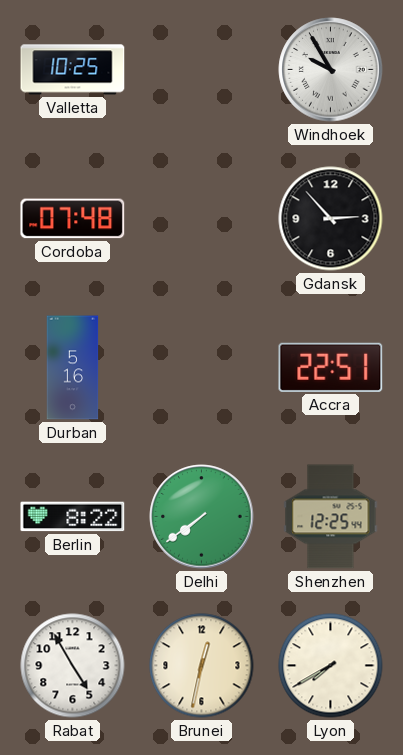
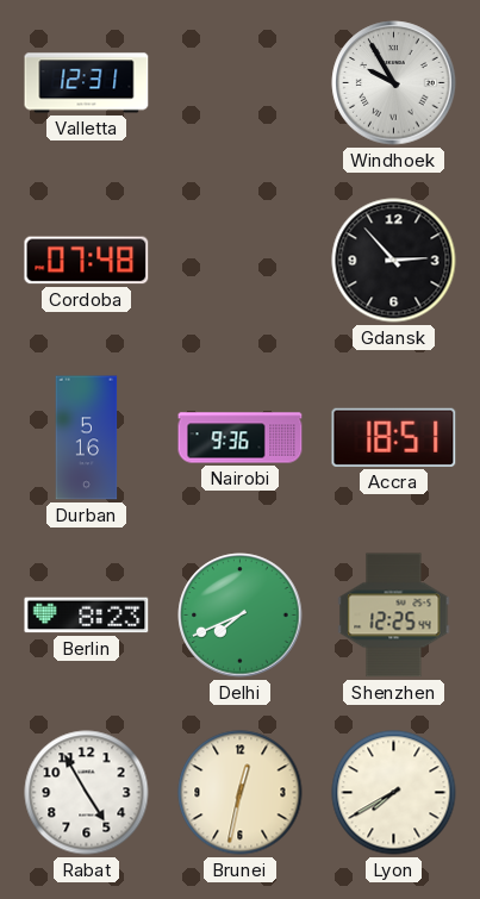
Valletta: 10:25 -> 12:31
Nairobi: none -> 9:36
Accra: 22:51 -> 18:51
Berlin: 8:22 -> 8:23
Delhi: 7:39 -> 7:41
